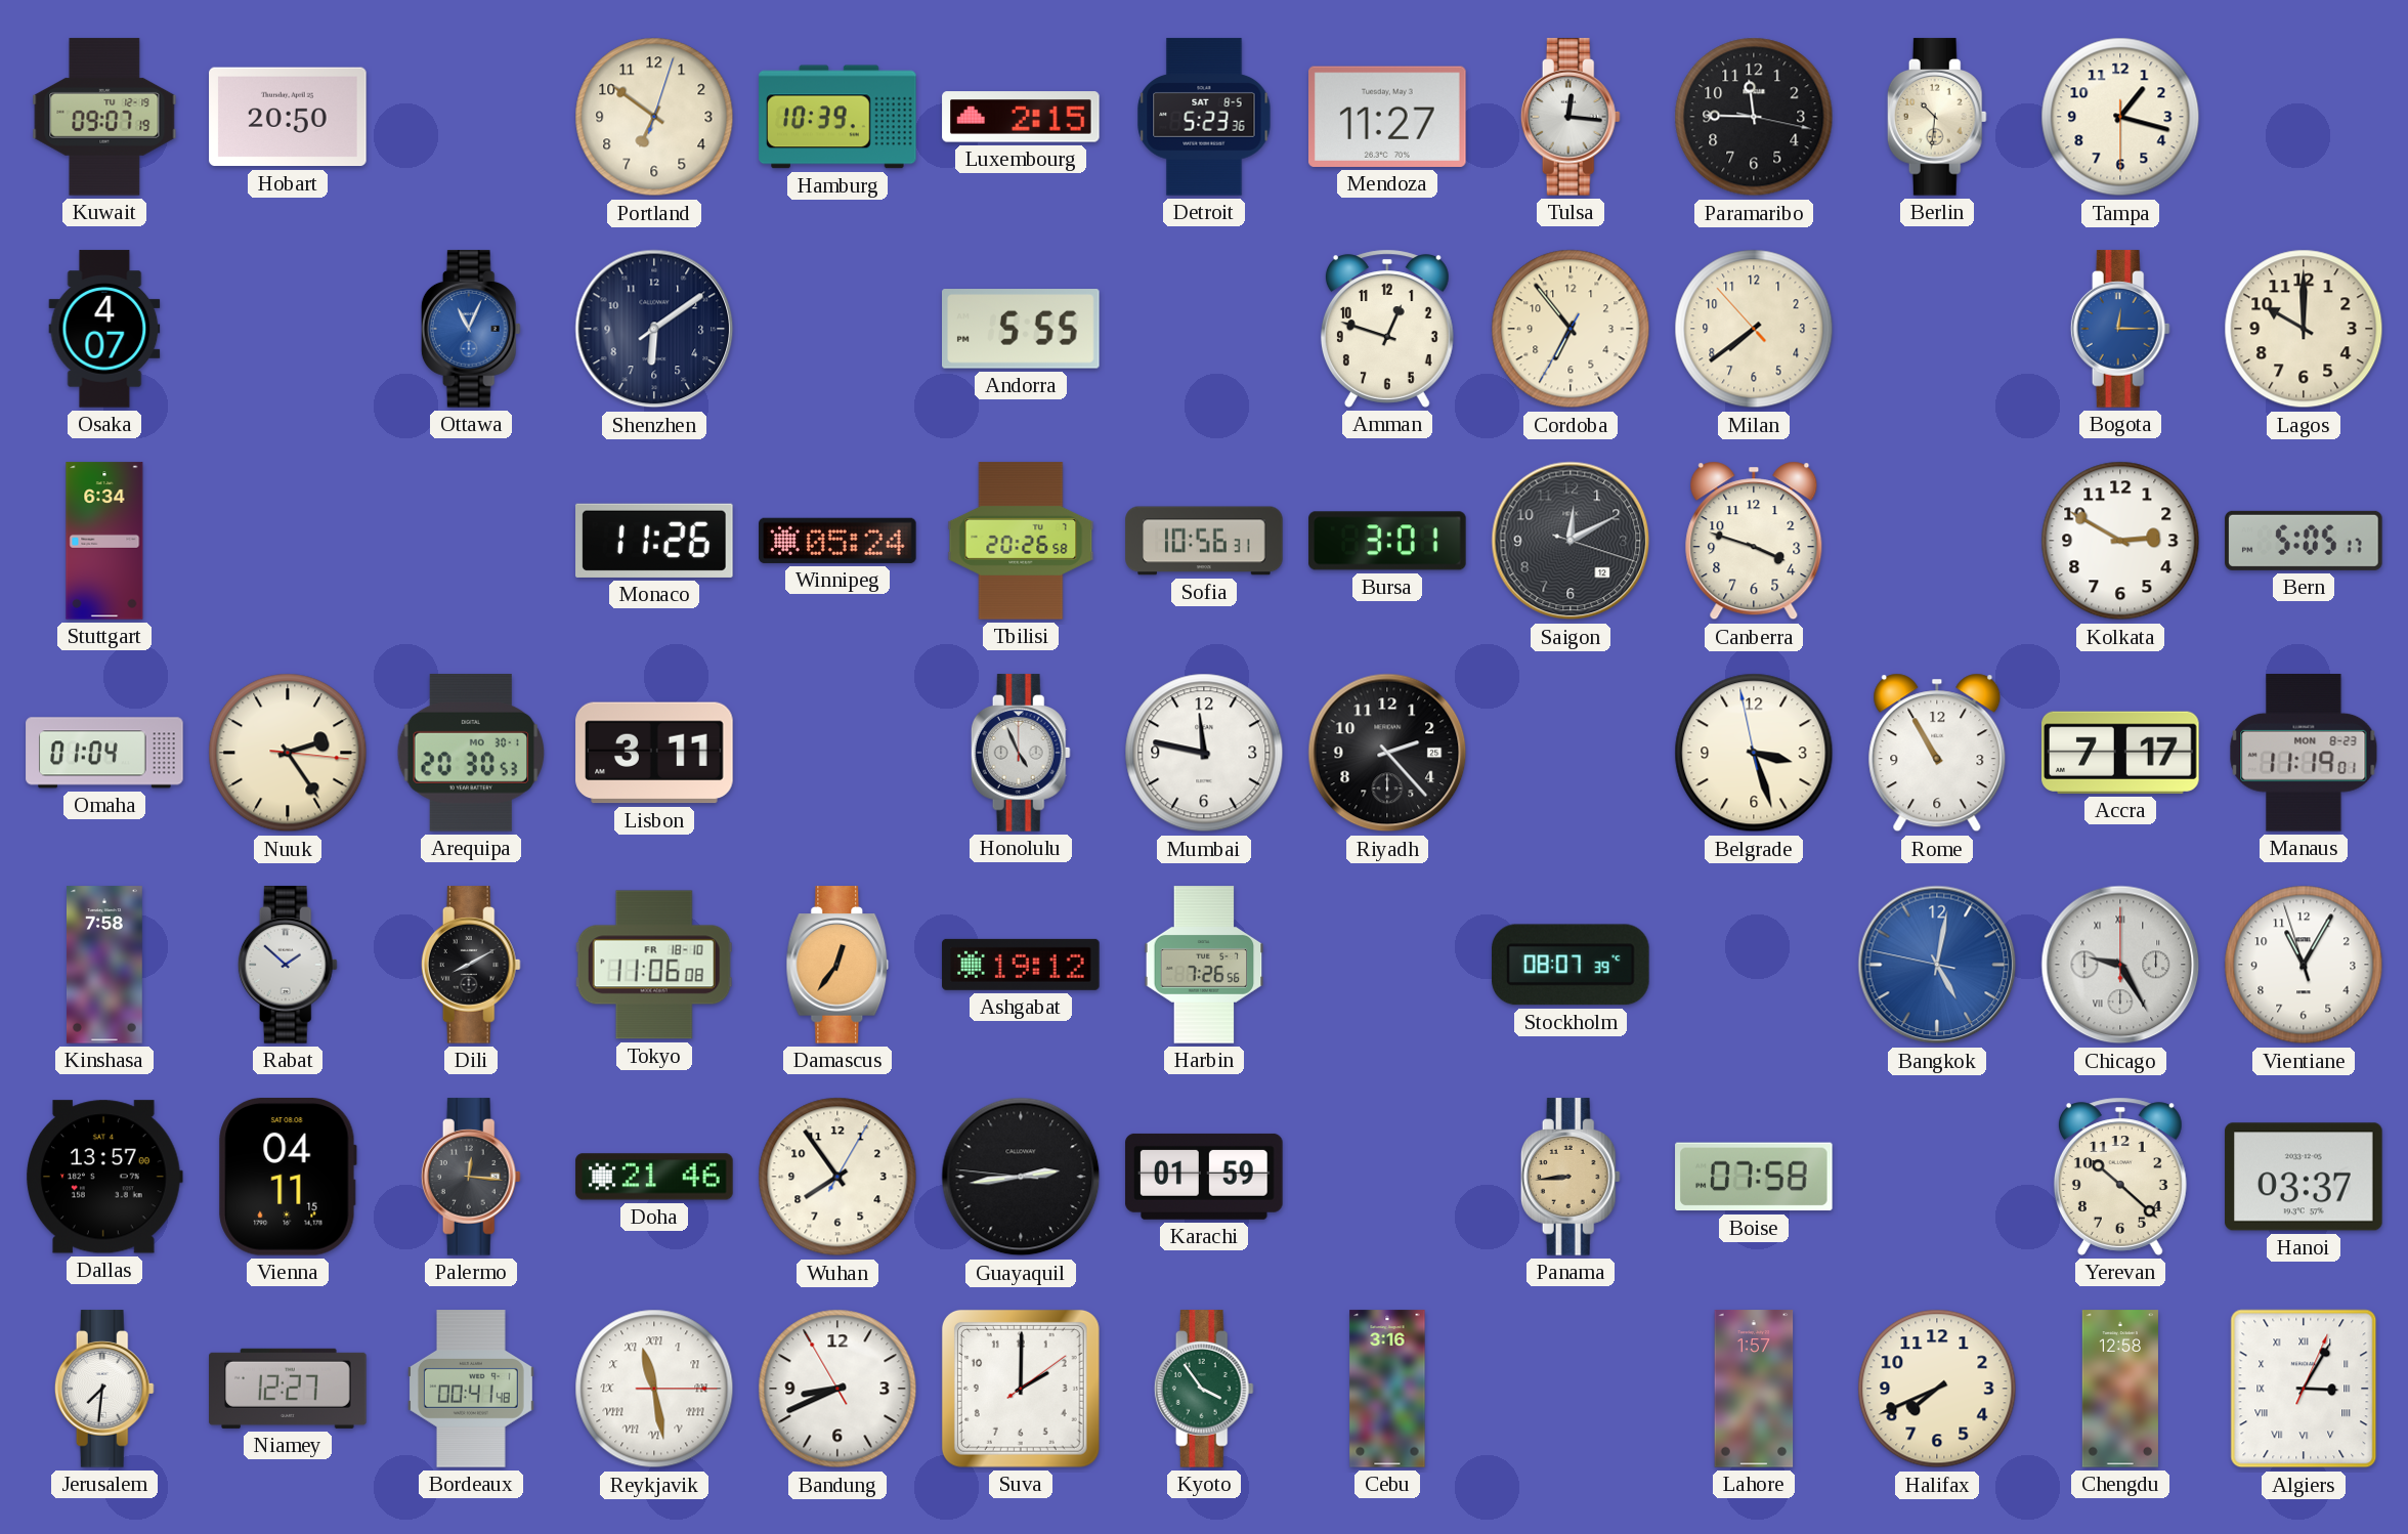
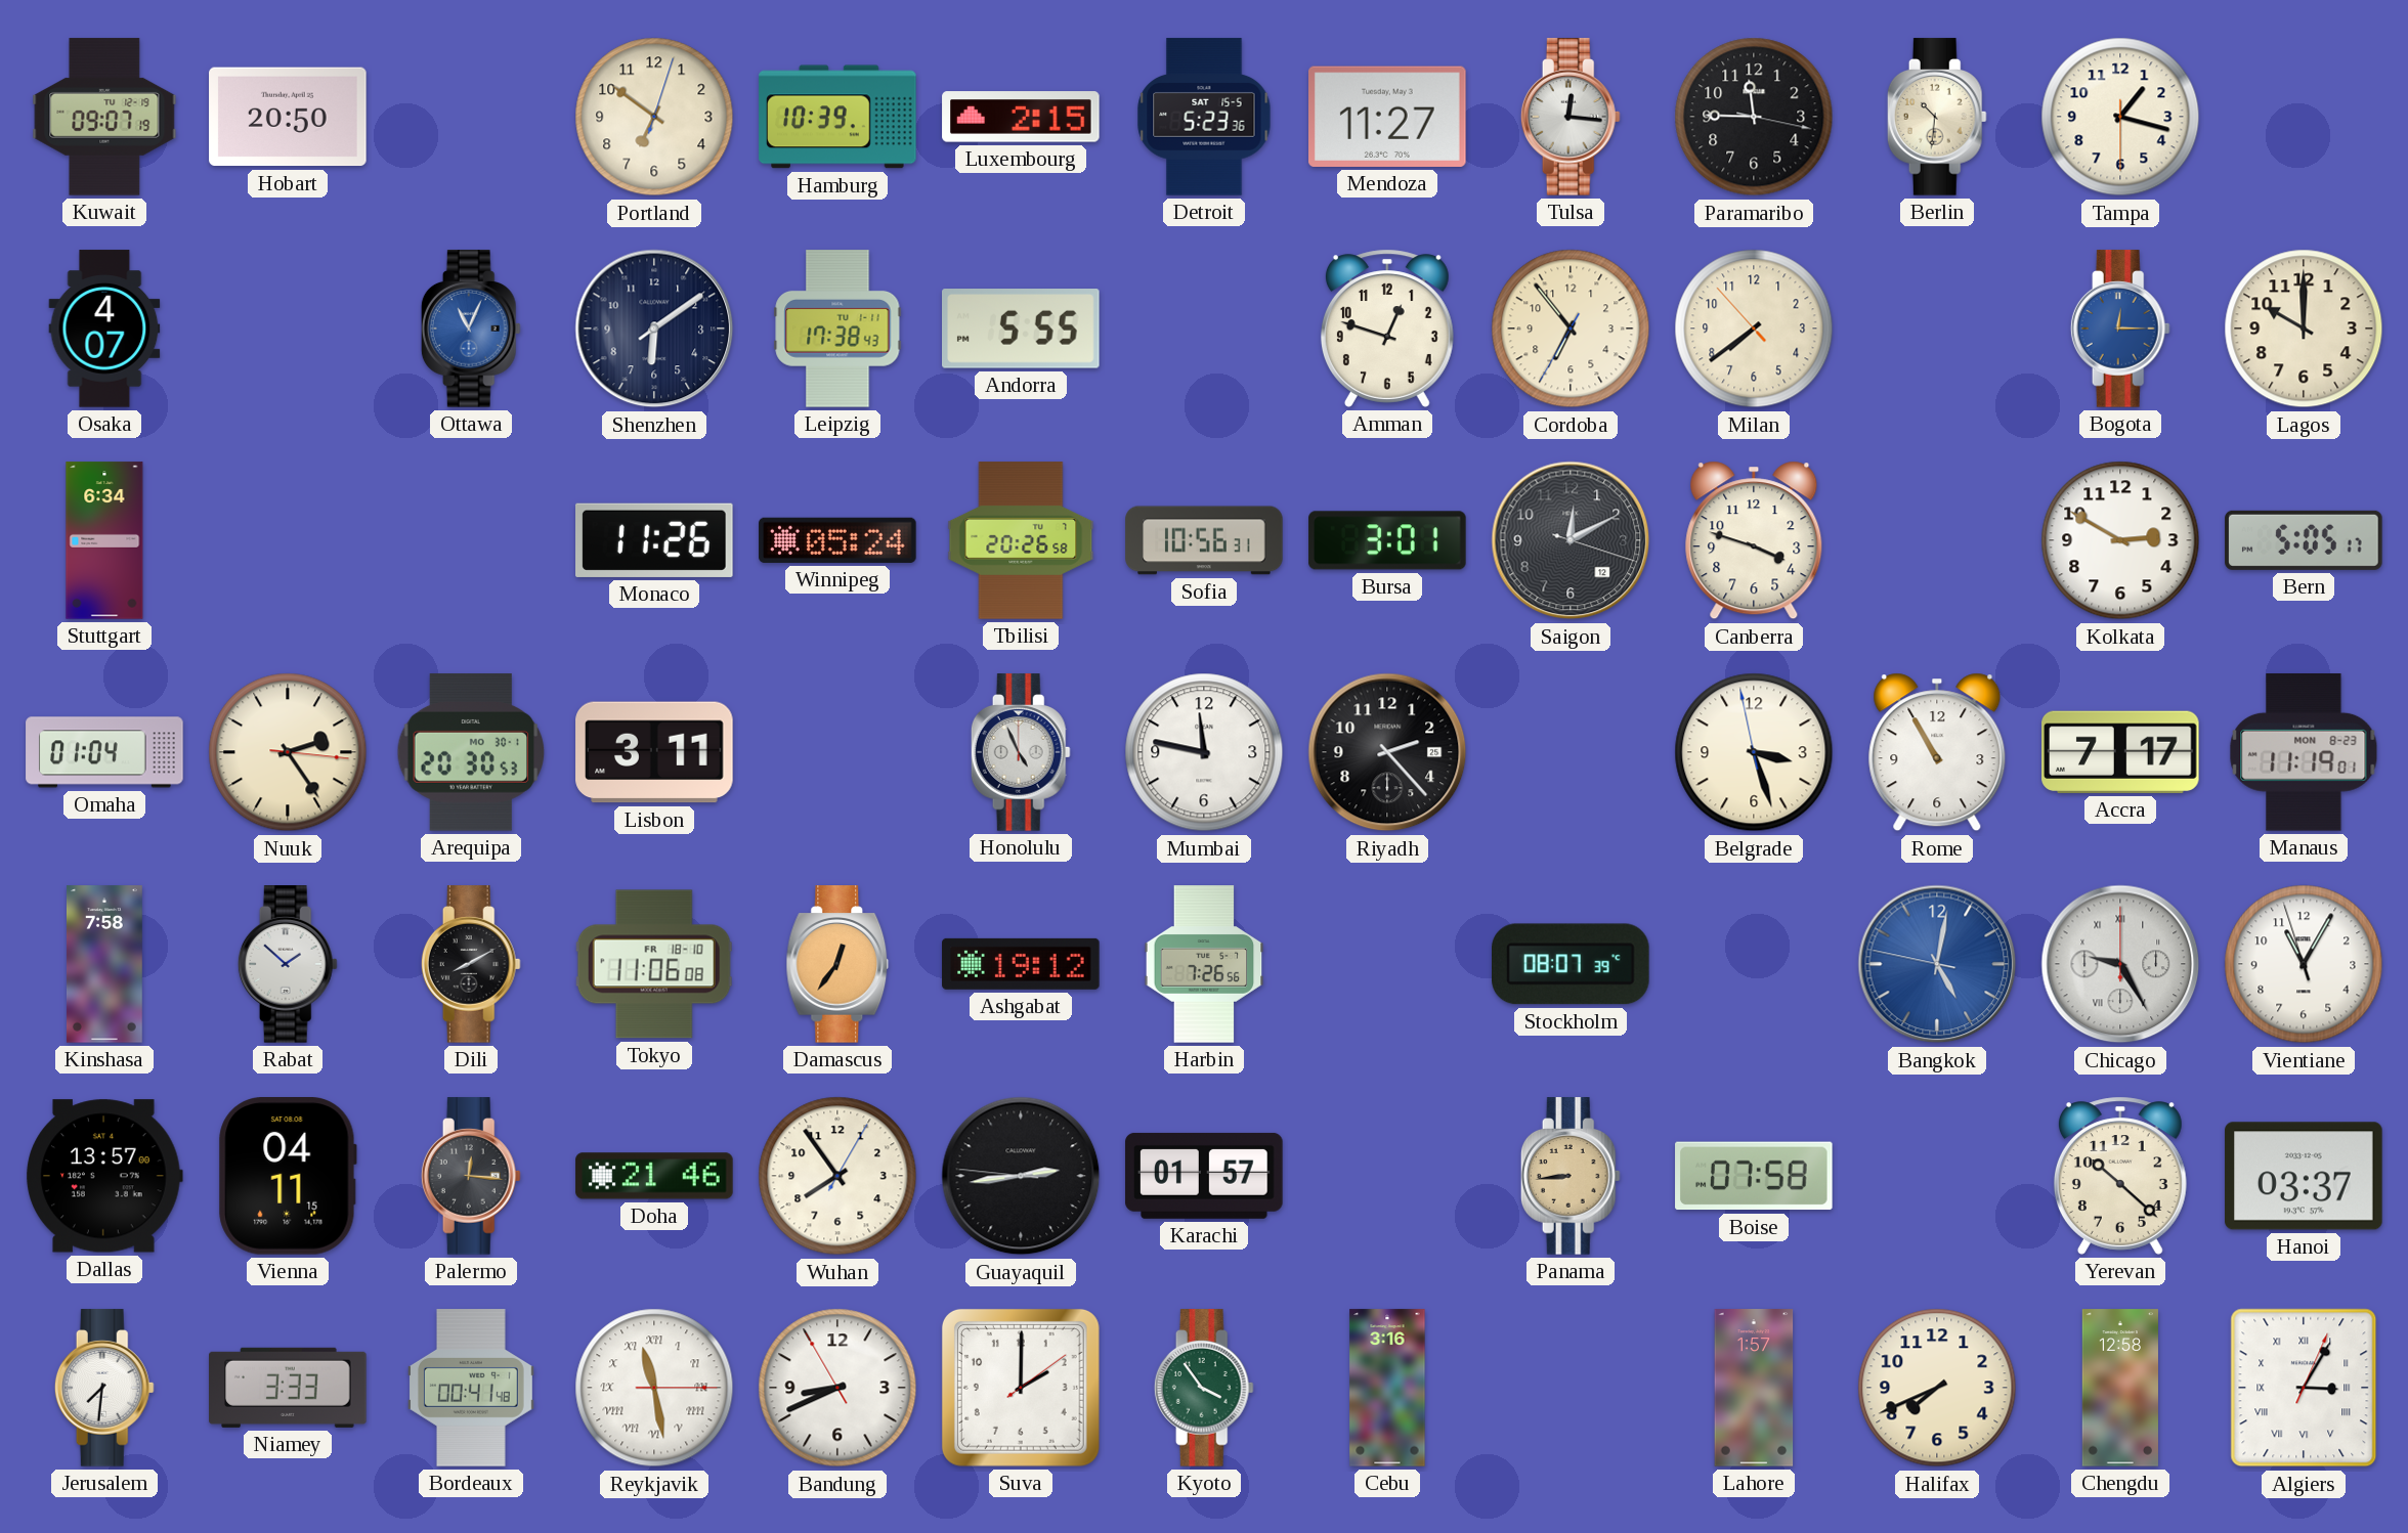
Detroit date: SAT 8-5 -> SAT 15-5
Leipzig: none -> 17:38
Karachi: 01:59 -> 01:57
Niamey: 12:27 -> 3:33
